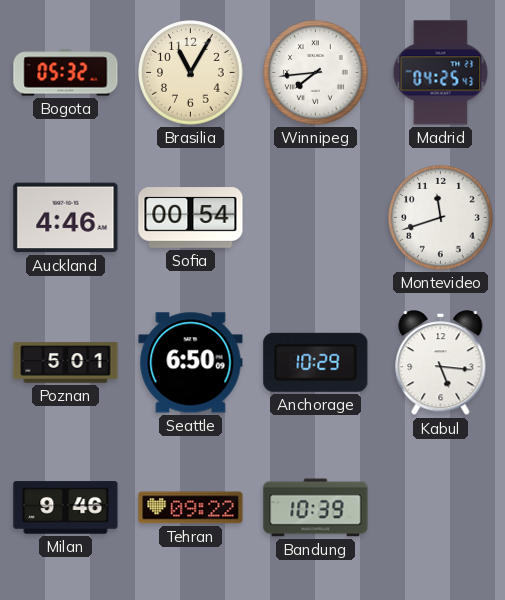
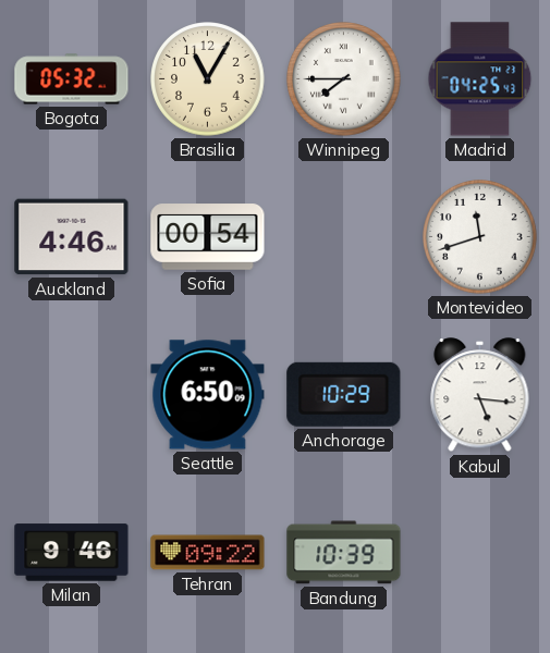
Winnipeg: 7:44 -> 7:45
Poznan: 5:01 -> none
